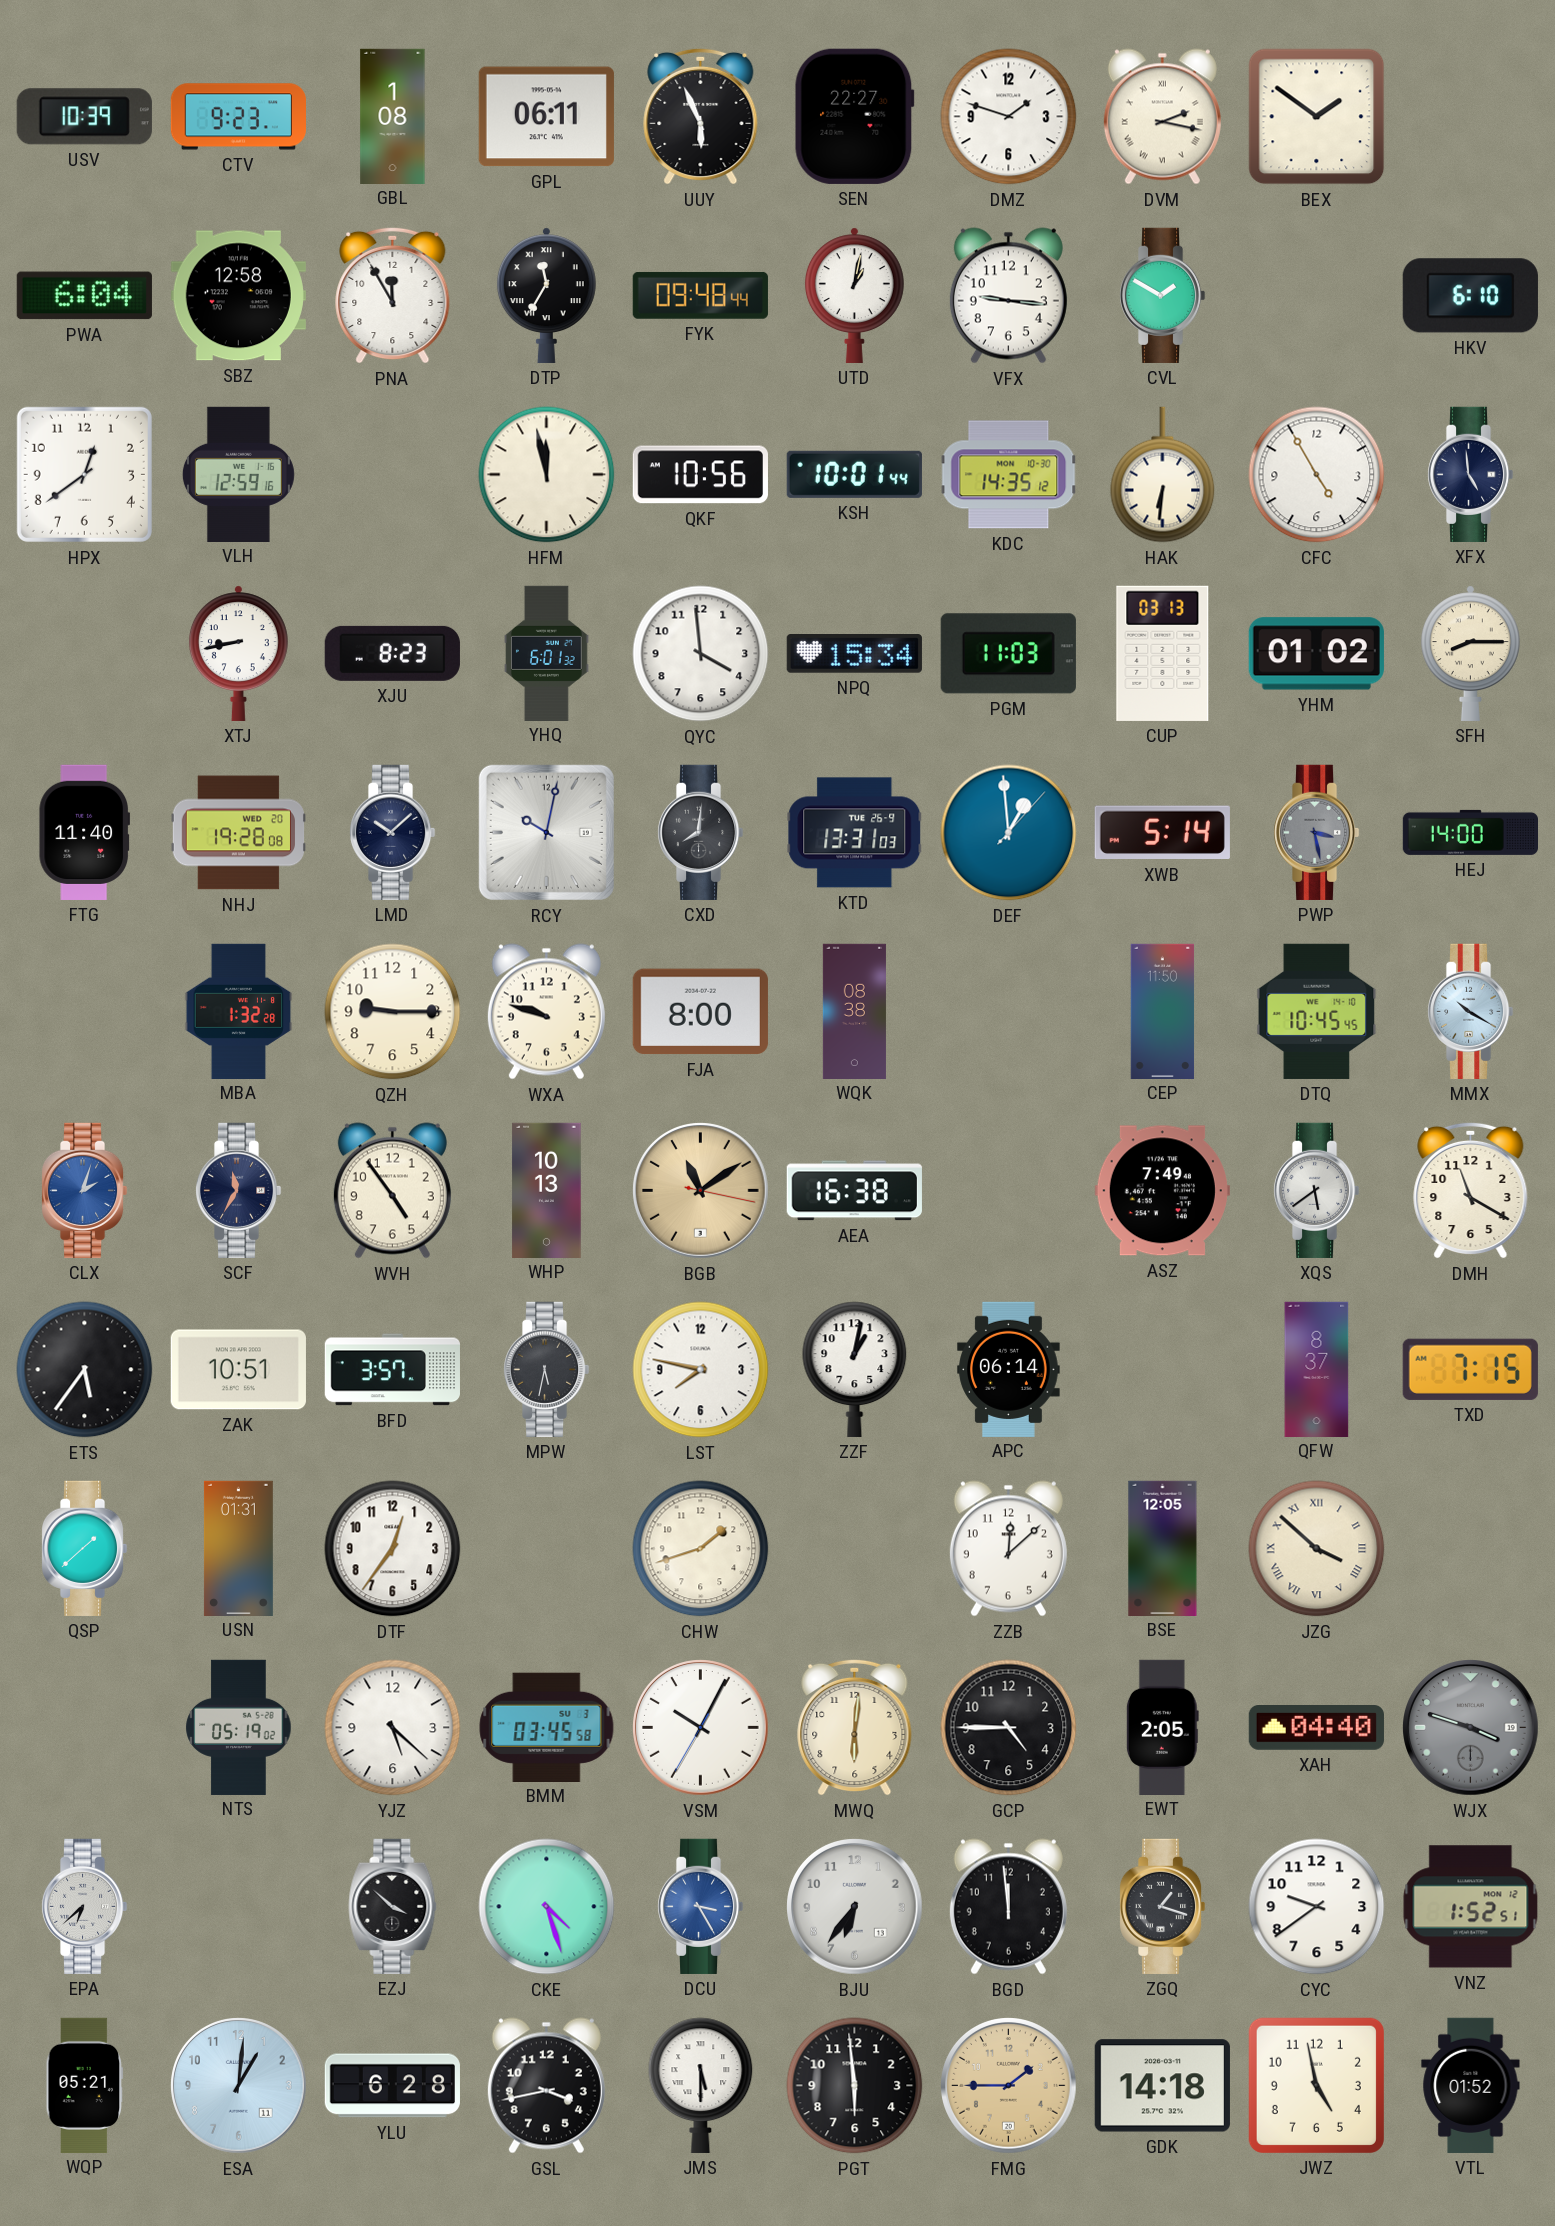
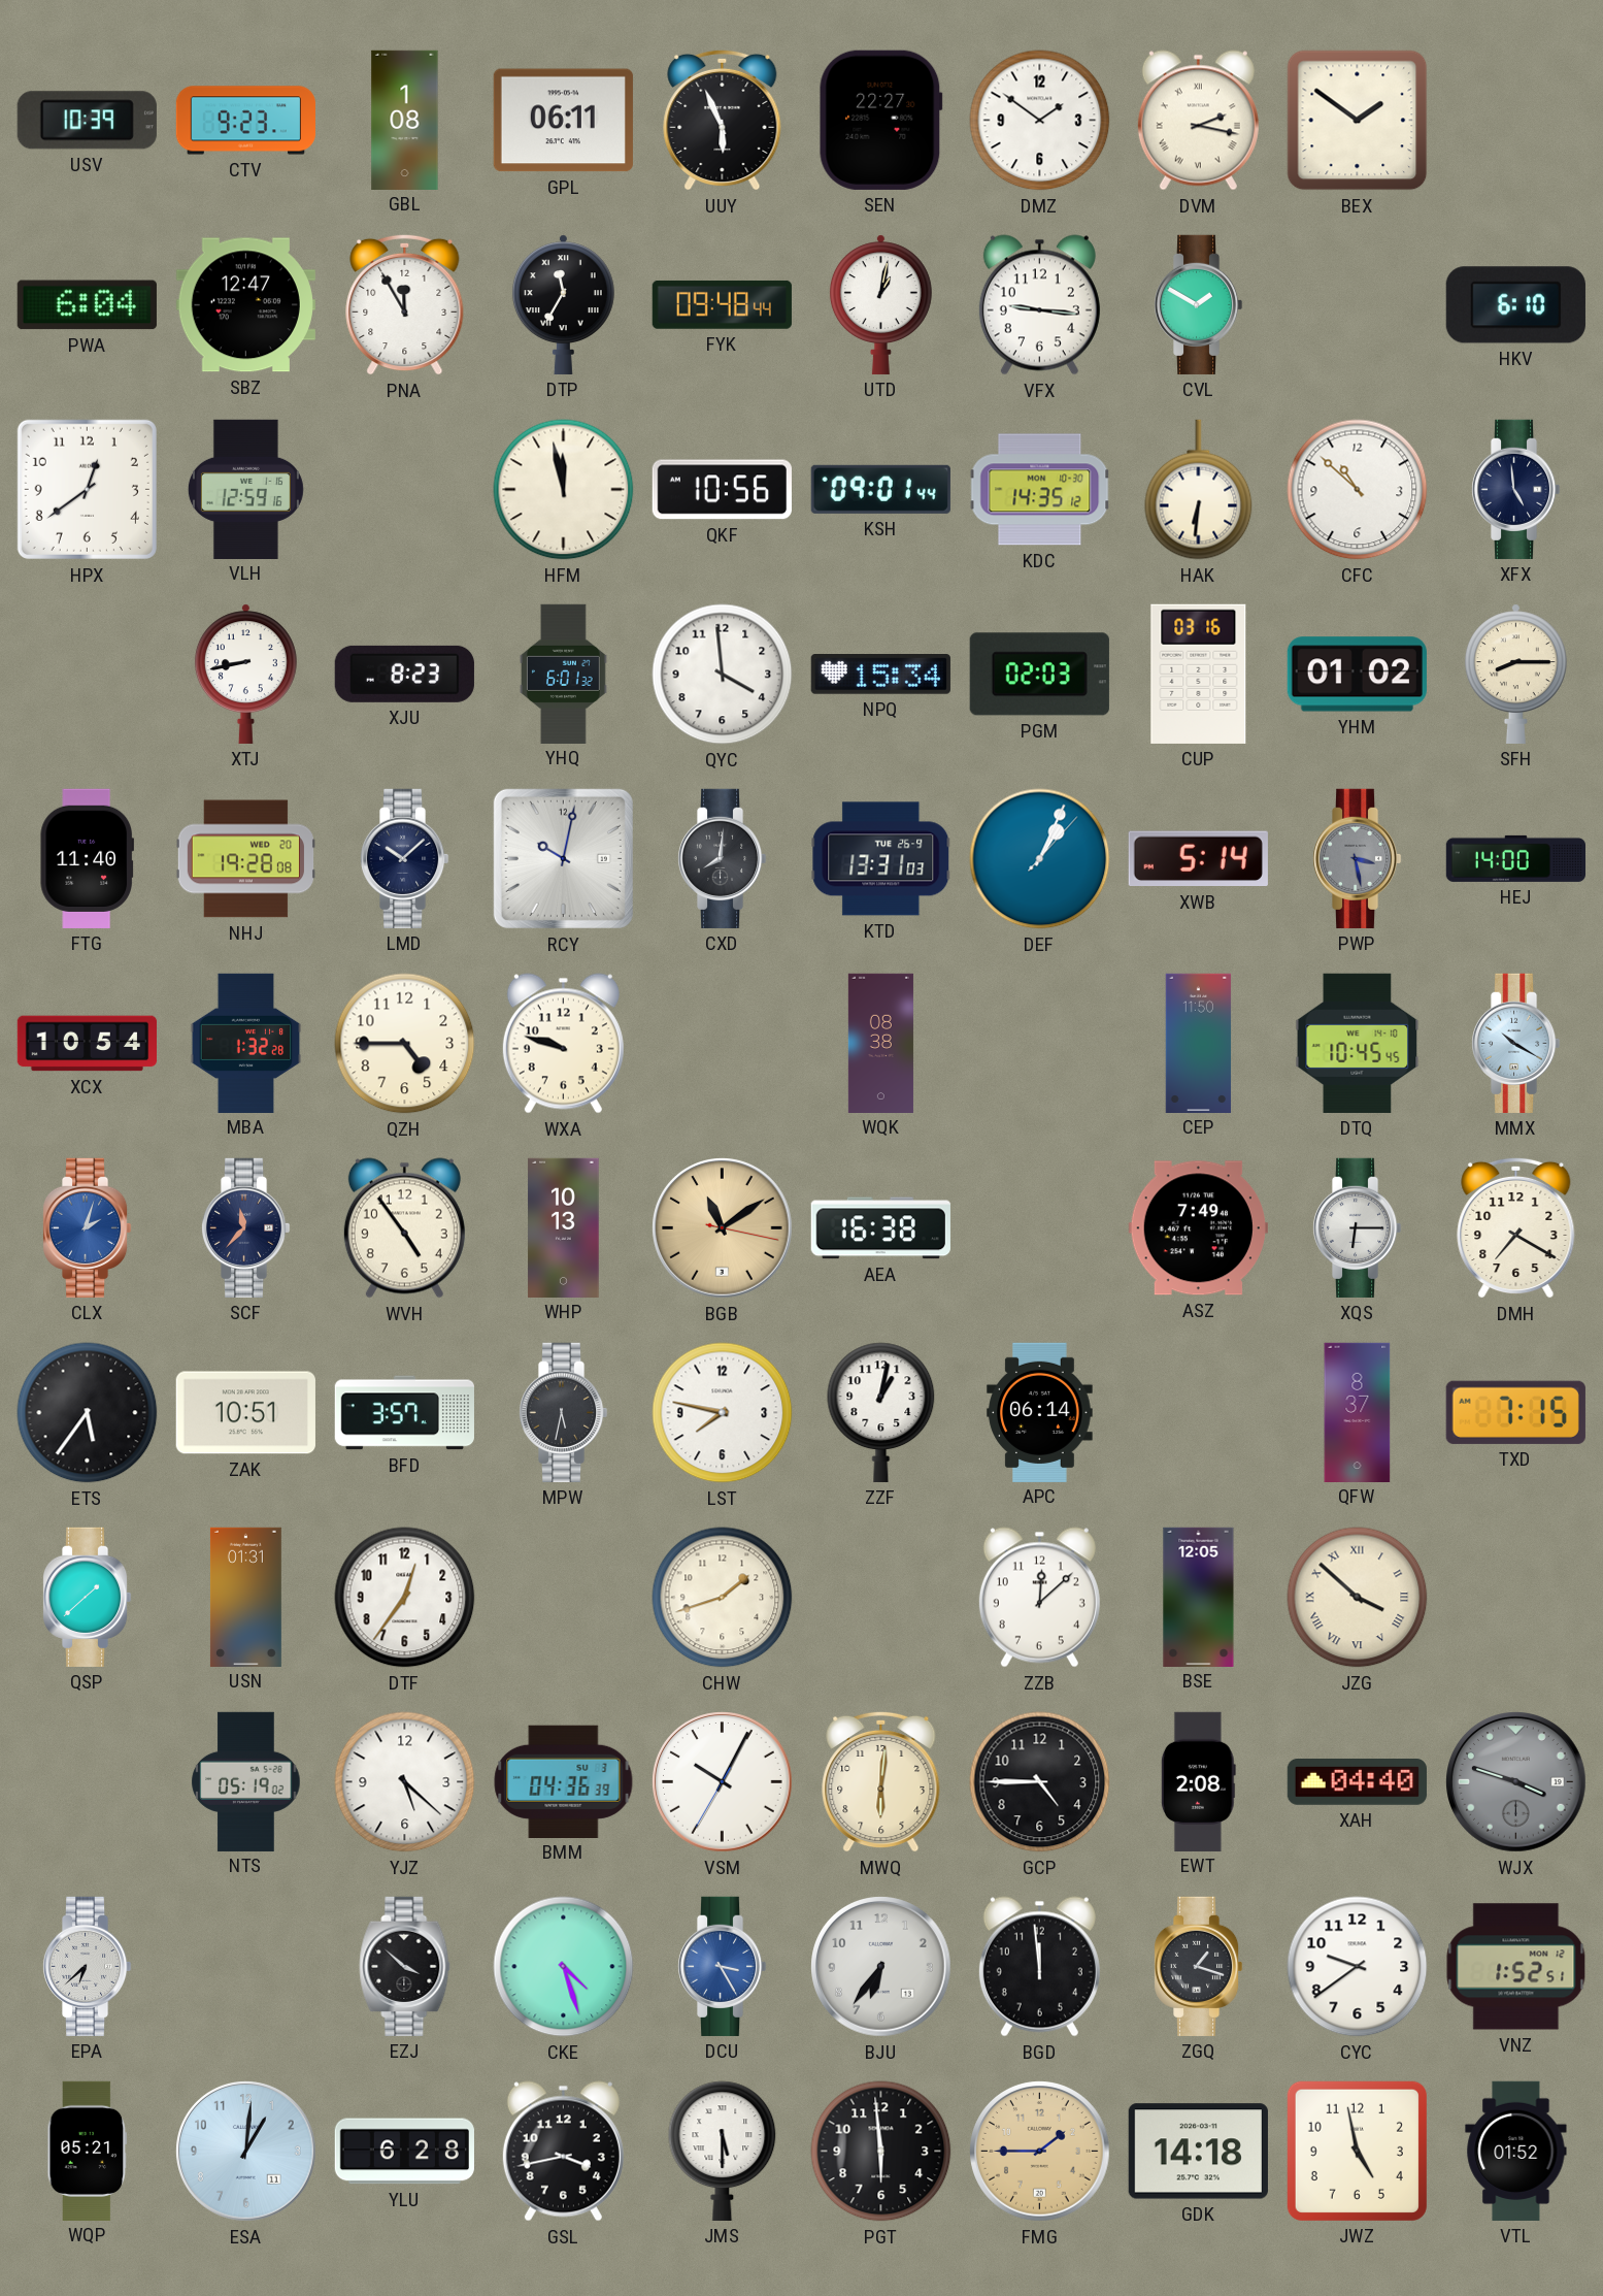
DMZ: 1:48 -> 1:51
SBZ: 12:58 -> 12:47
KSH: 10:01 -> 09:01
CFC: 4:55 -> 10:52
PGM: 11:03 -> 02:03
CUP: 03:13 -> 03:16
DEF: 12:59 -> 1:04
XCX: none -> 10:54
QZH: 9:15 -> 4:45
FJA: 8:00 -> none
SCF: 11:35 -> 11:37
XQS: 5:39 -> 6:15
DMH: 11:20 -> 7:20
BMM: 03:45 -> 04:36
EWT: 2:05 -> 2:08
